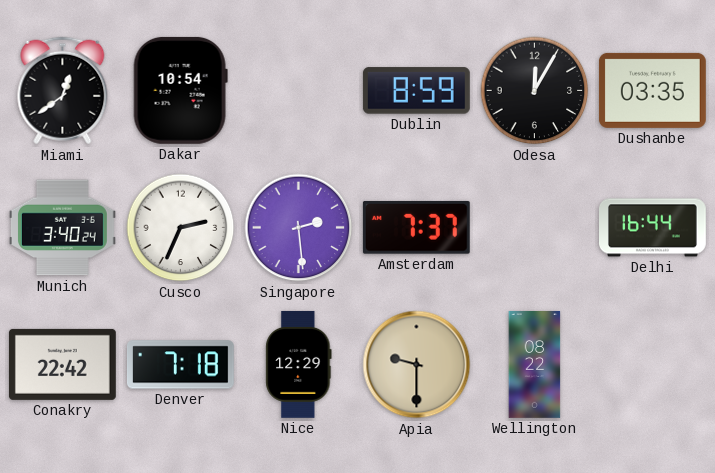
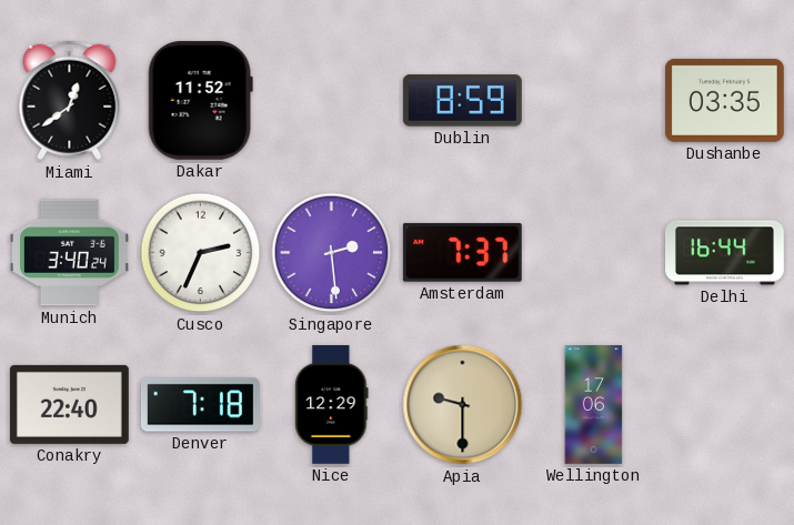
Dakar: 10:54 -> 11:52
Odesa: 12:05 -> none
Conakry: 22:42 -> 22:40
Wellington: 08:22 -> 17:06
